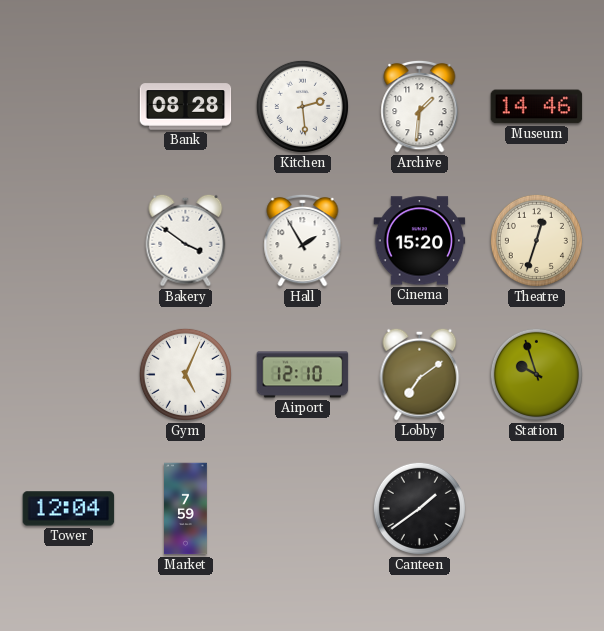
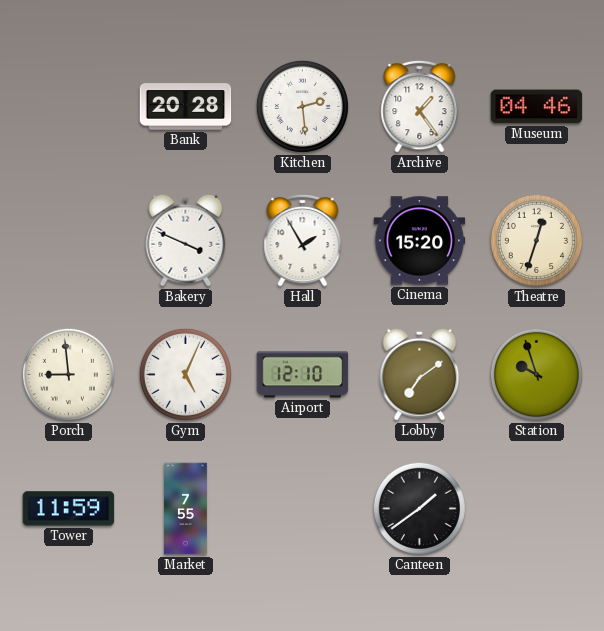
Bank: 08:28 -> 20:28
Archive: 1:31 -> 1:24
Museum: 14:46 -> 04:46
Bakery: 3:51 -> 3:49
Porch: none -> 8:59
Tower: 12:04 -> 11:59
Market: 7:59 -> 7:55
